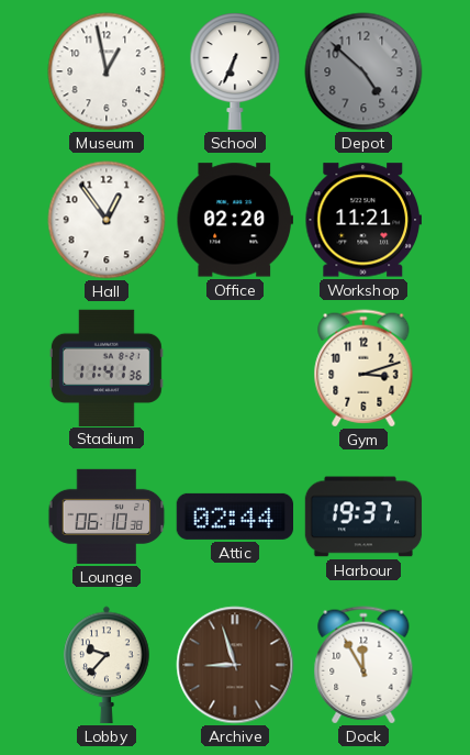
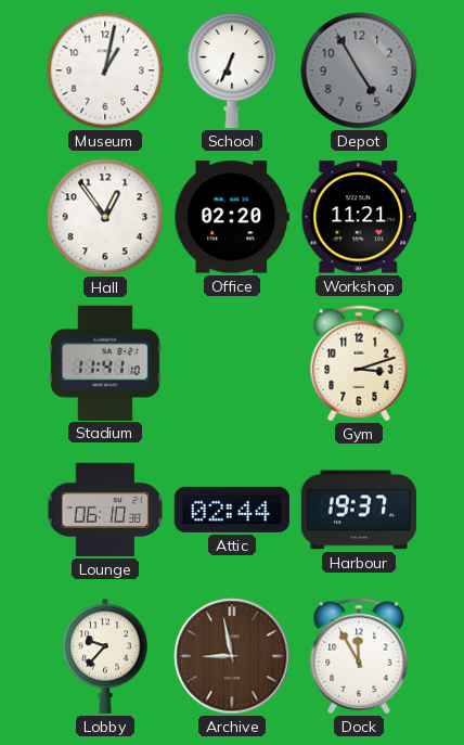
Museum: 12:58 -> 1:02
Depot: 4:52 -> 4:55
Stadium: 11:41:36 -> 11:41:10
Archive: 8:57 -> 8:58
